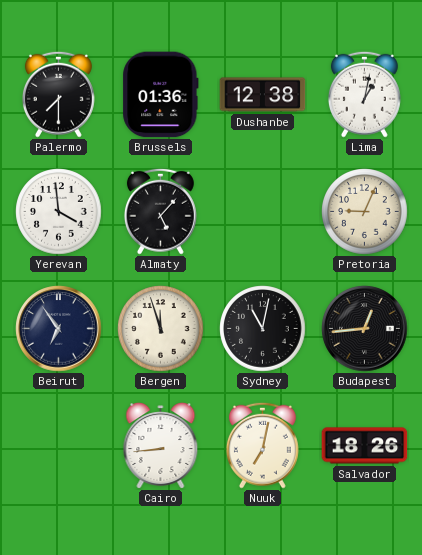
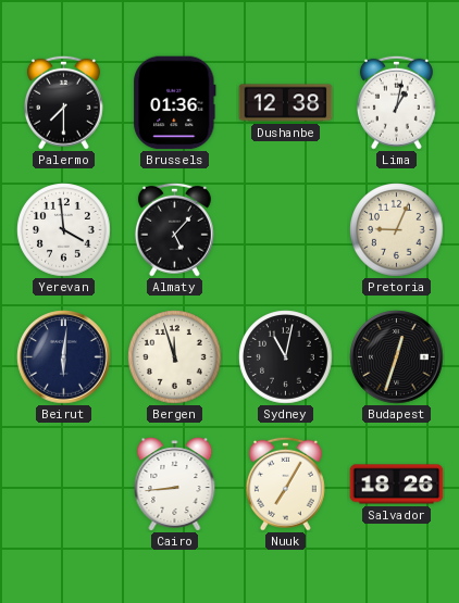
Beirut: 6:54 -> 6:01
Budapest: 12:44 -> 12:33
Nuuk: 7:02 -> 7:05
